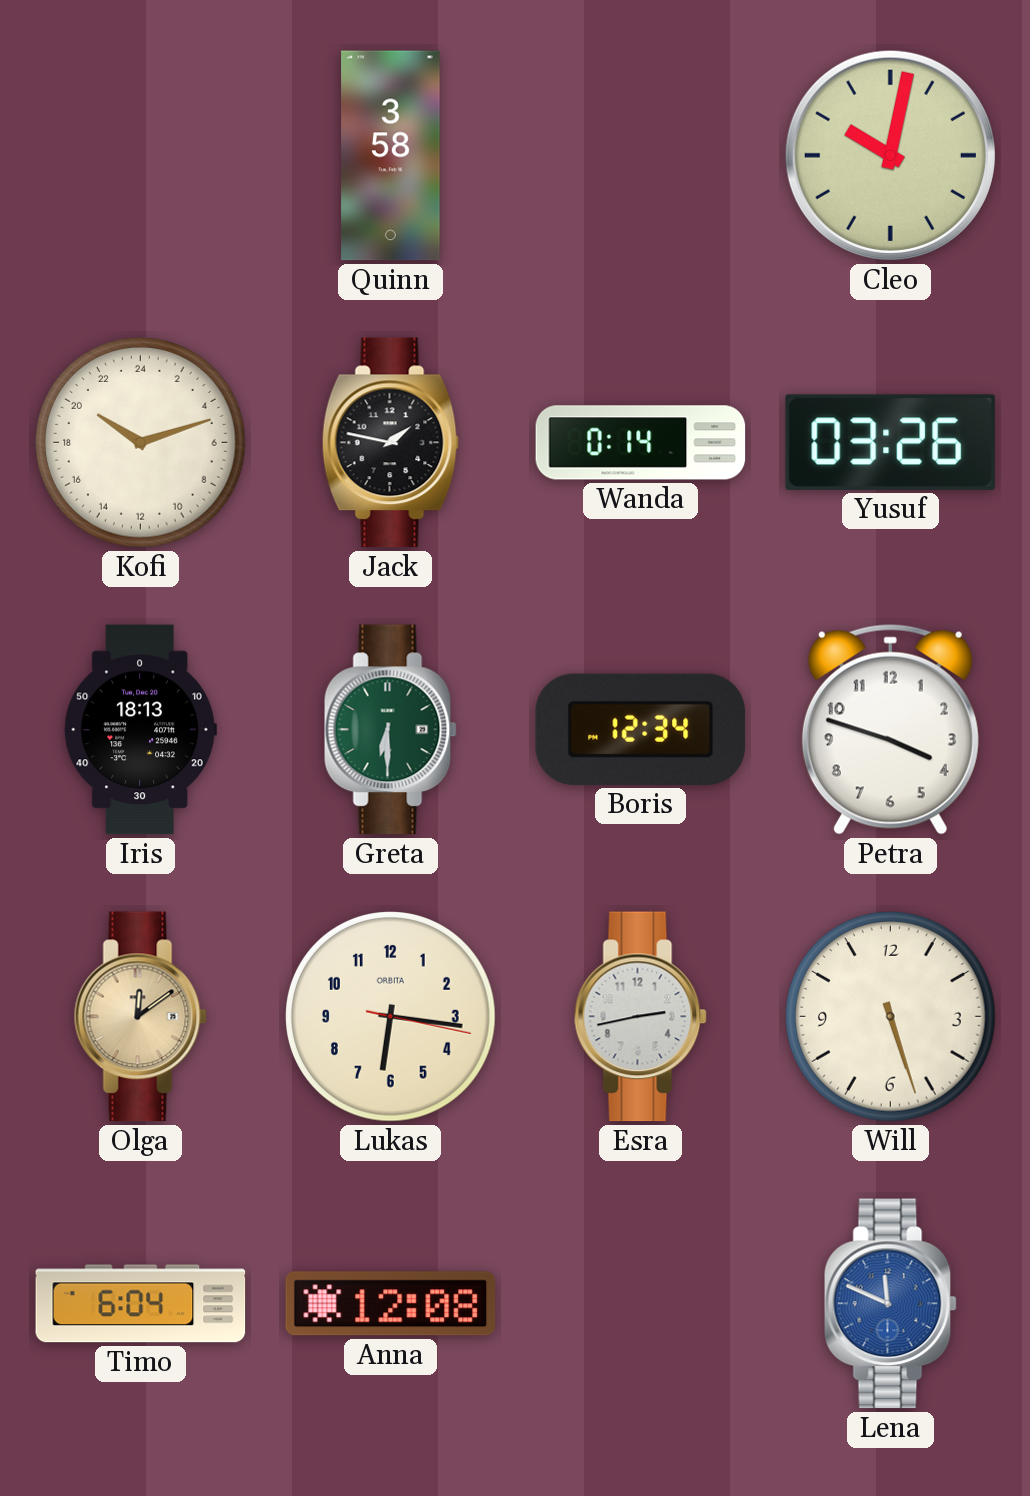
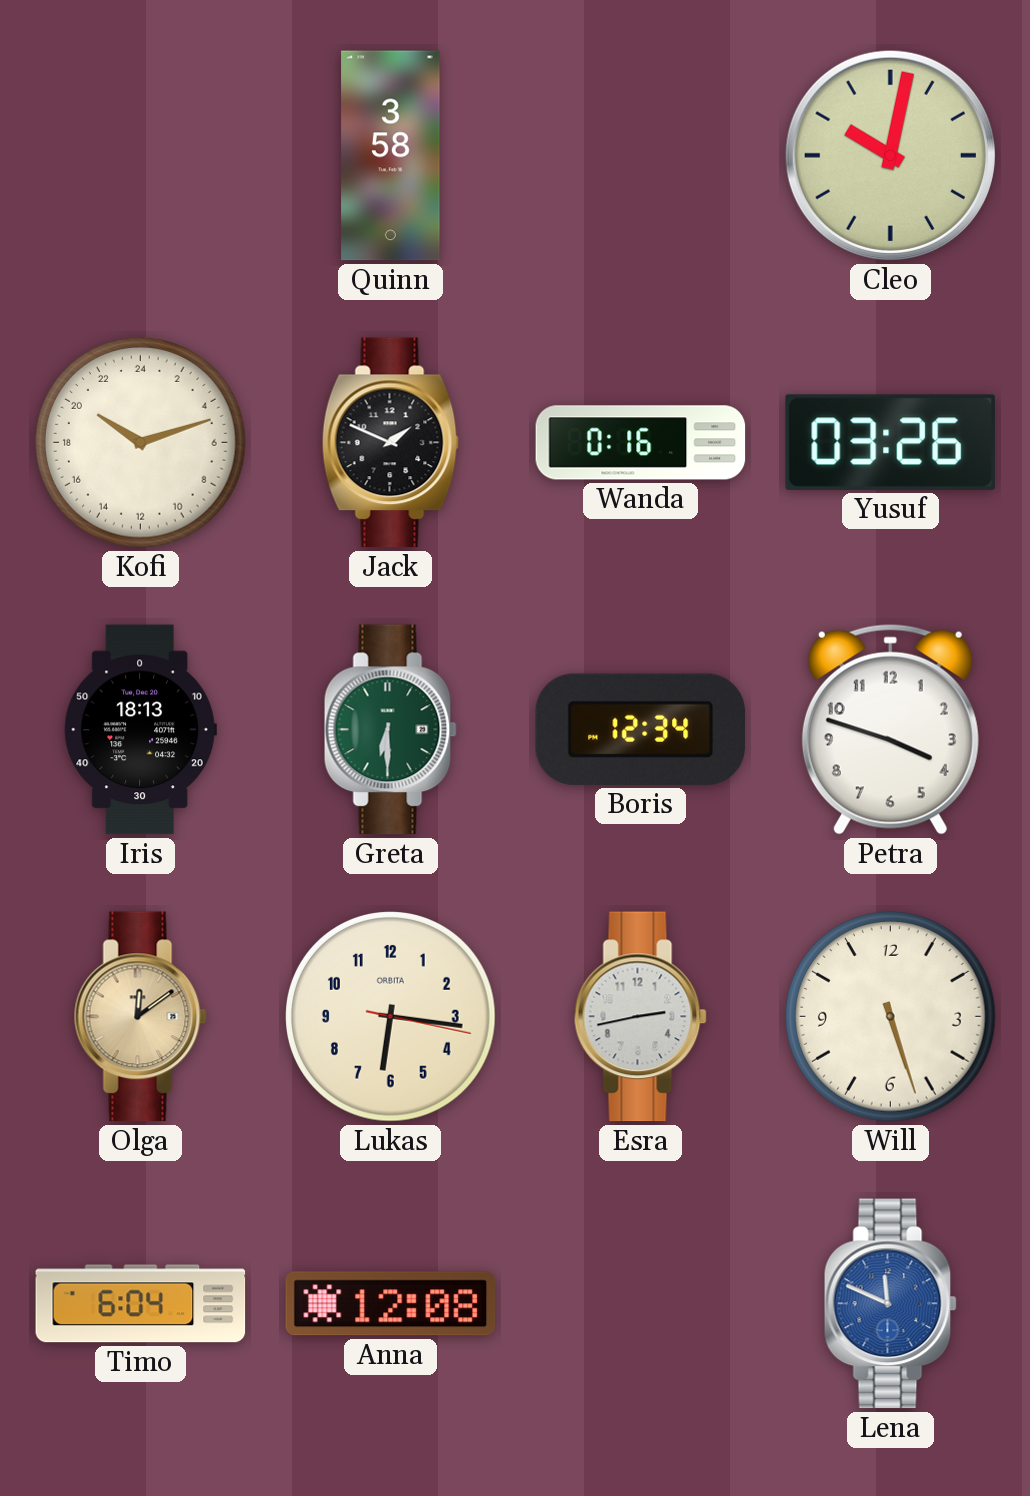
Jack: 1:47 -> 1:49
Wanda: 0:14 -> 0:16
